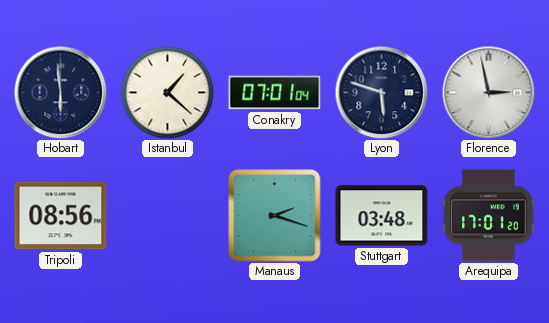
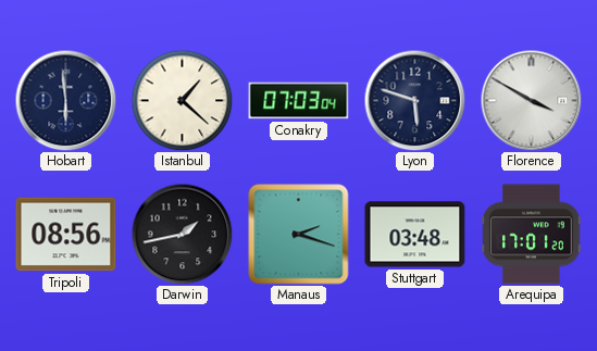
Conakry: 07:01 -> 07:03
Florence: 2:58 -> 3:50
Darwin: none -> 1:43
